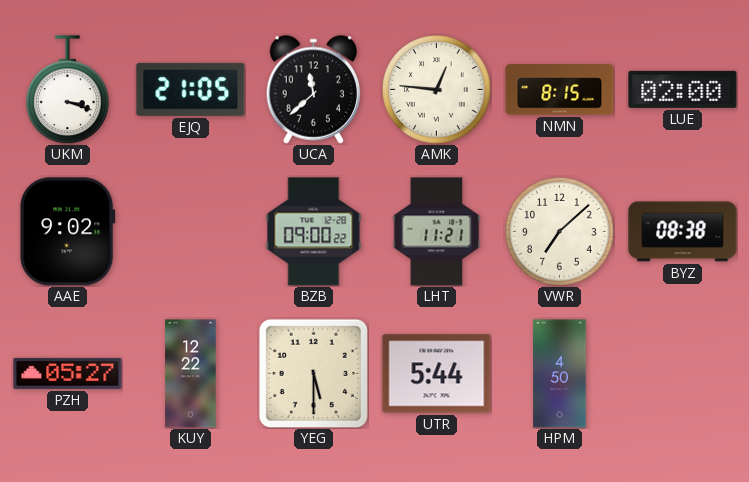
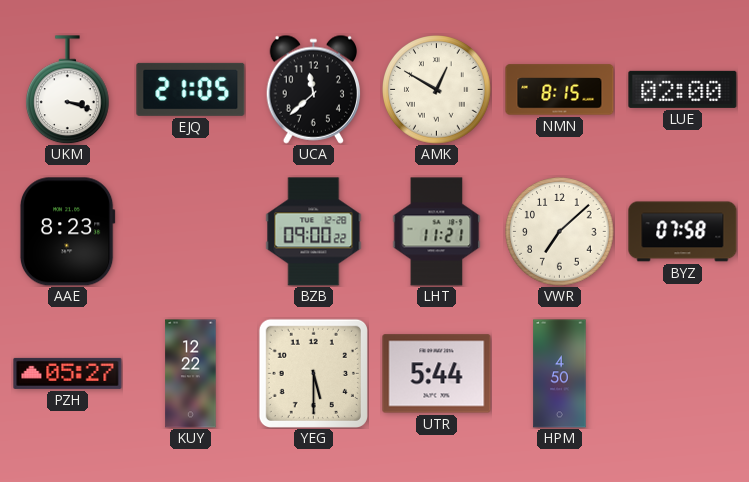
AMK: 12:46 -> 12:50
AAE: 9:02 -> 8:23
BYZ: 08:38 -> 07:58
